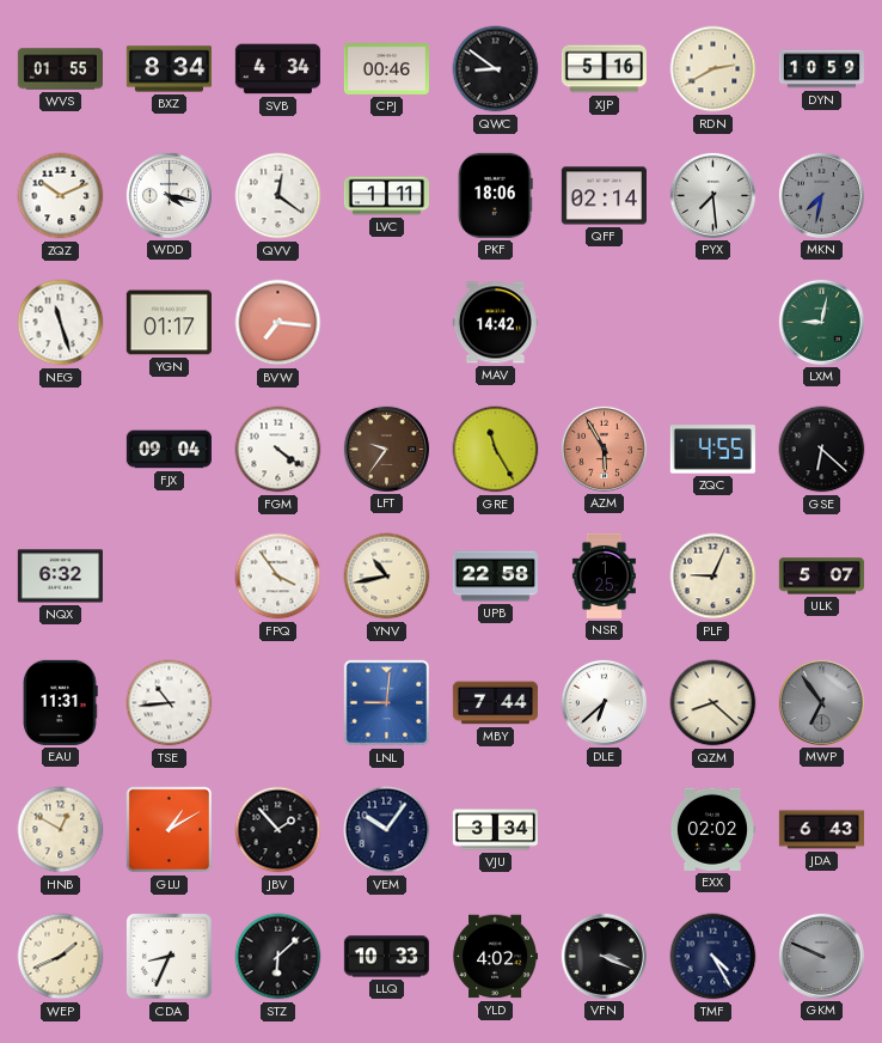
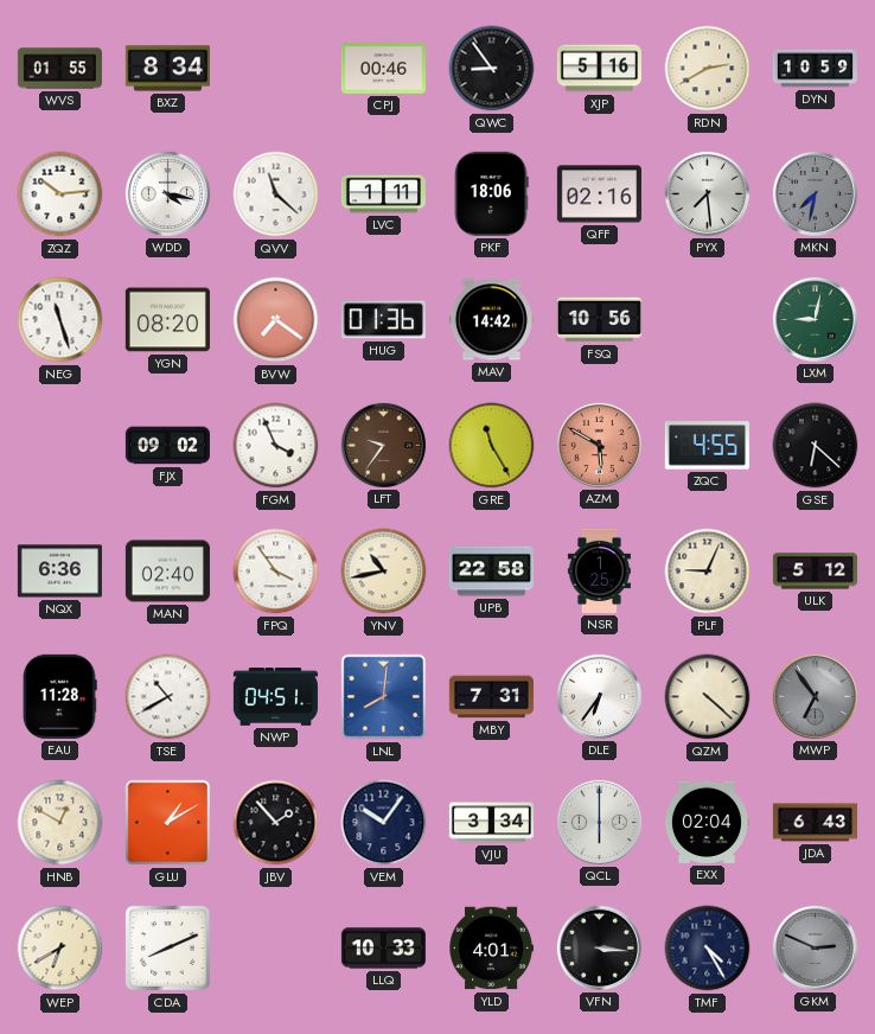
SVB: 4:34 -> none
QWC: 8:51 -> 8:54
ZQZ: 10:11 -> 10:14
QVV: 12:21 -> 11:22
QFF: 02:14 -> 02:16
YGN: 01:17 -> 08:20
BVW: 7:16 -> 7:21
HUG: none -> 01:36
FSQ: none -> 10:56
FJX: 09:04 -> 09:02
FGM: 4:21 -> 3:56
AZM: 5:55 -> 5:50
NQX: 6:32 -> 6:36
MAN: none -> 02:40
ULK: 5:07 -> 5:12
EAU: 11:31 -> 11:28
TSE: 10:44 -> 10:40
NWP: none -> 04:51
LNL: 9:01 -> 8:01
MBY: 7:44 -> 7:31
DLE: 6:38 -> 6:36
QZM: 8:22 -> 4:22
QCL: none -> 6:00
EXX: 02:02 -> 02:04
WEP: 1:41 -> 6:40
CDA: 8:34 -> 8:11
STZ: 6:08 -> none
YLD: 4:02 -> 4:01
VFN: 3:19 -> 3:16
GKM: 9:49 -> 2:49
